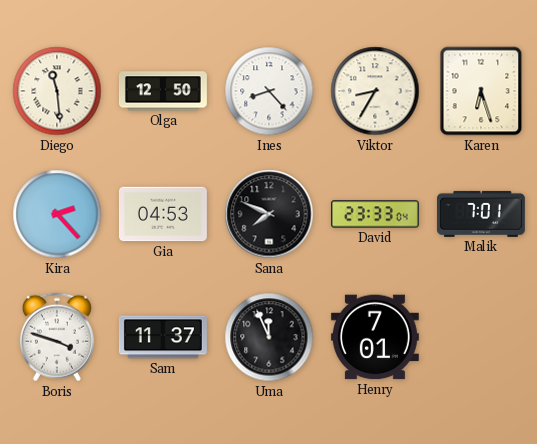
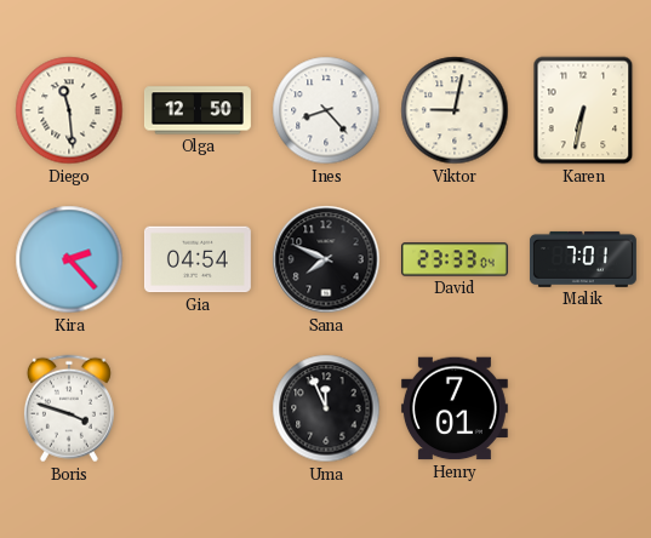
Viktor: 8:35 -> 9:02
Karen: 6:27 -> 6:32
Gia: 04:53 -> 04:54
Sam: 11:37 -> none
